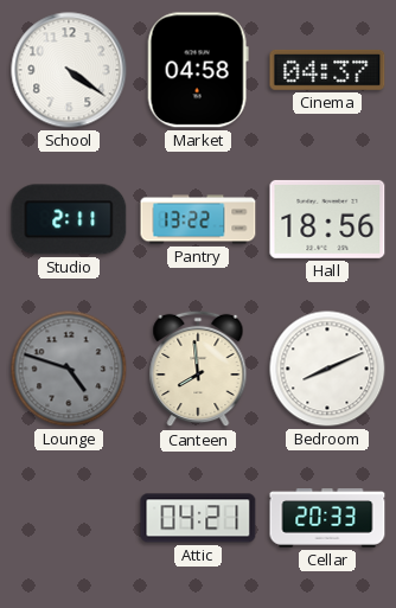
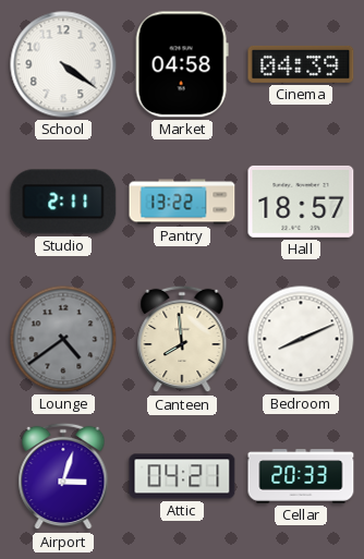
Cinema: 04:37 -> 04:39
Hall: 18:56 -> 18:57
Lounge: 4:48 -> 4:39
Airport: none -> 3:03
